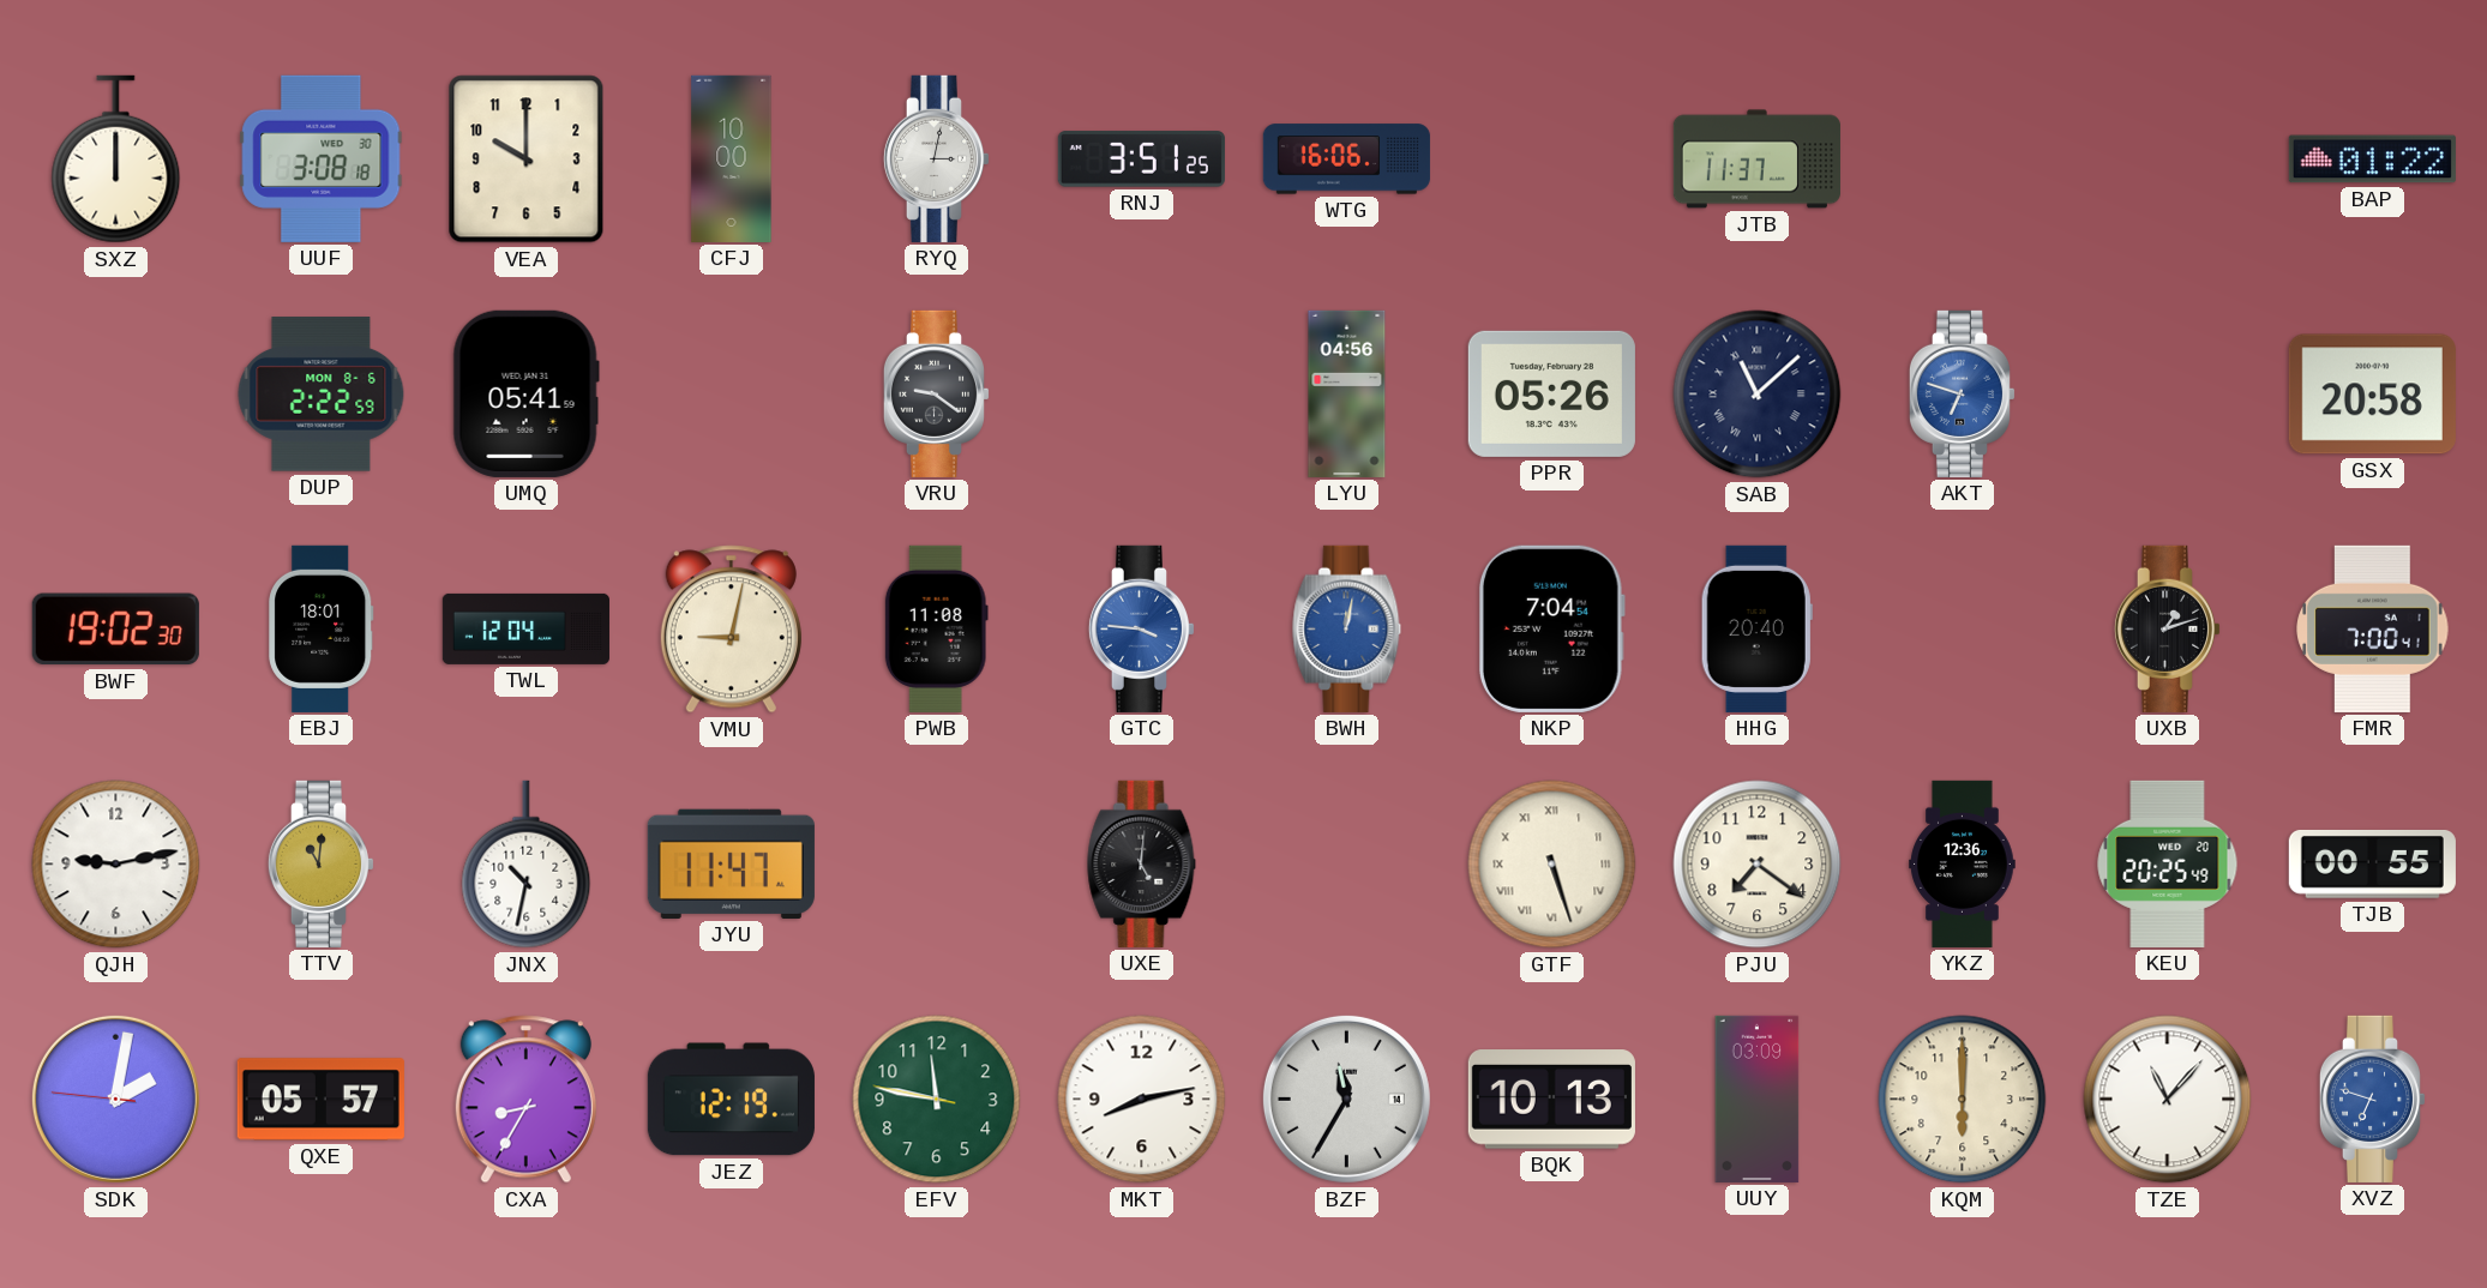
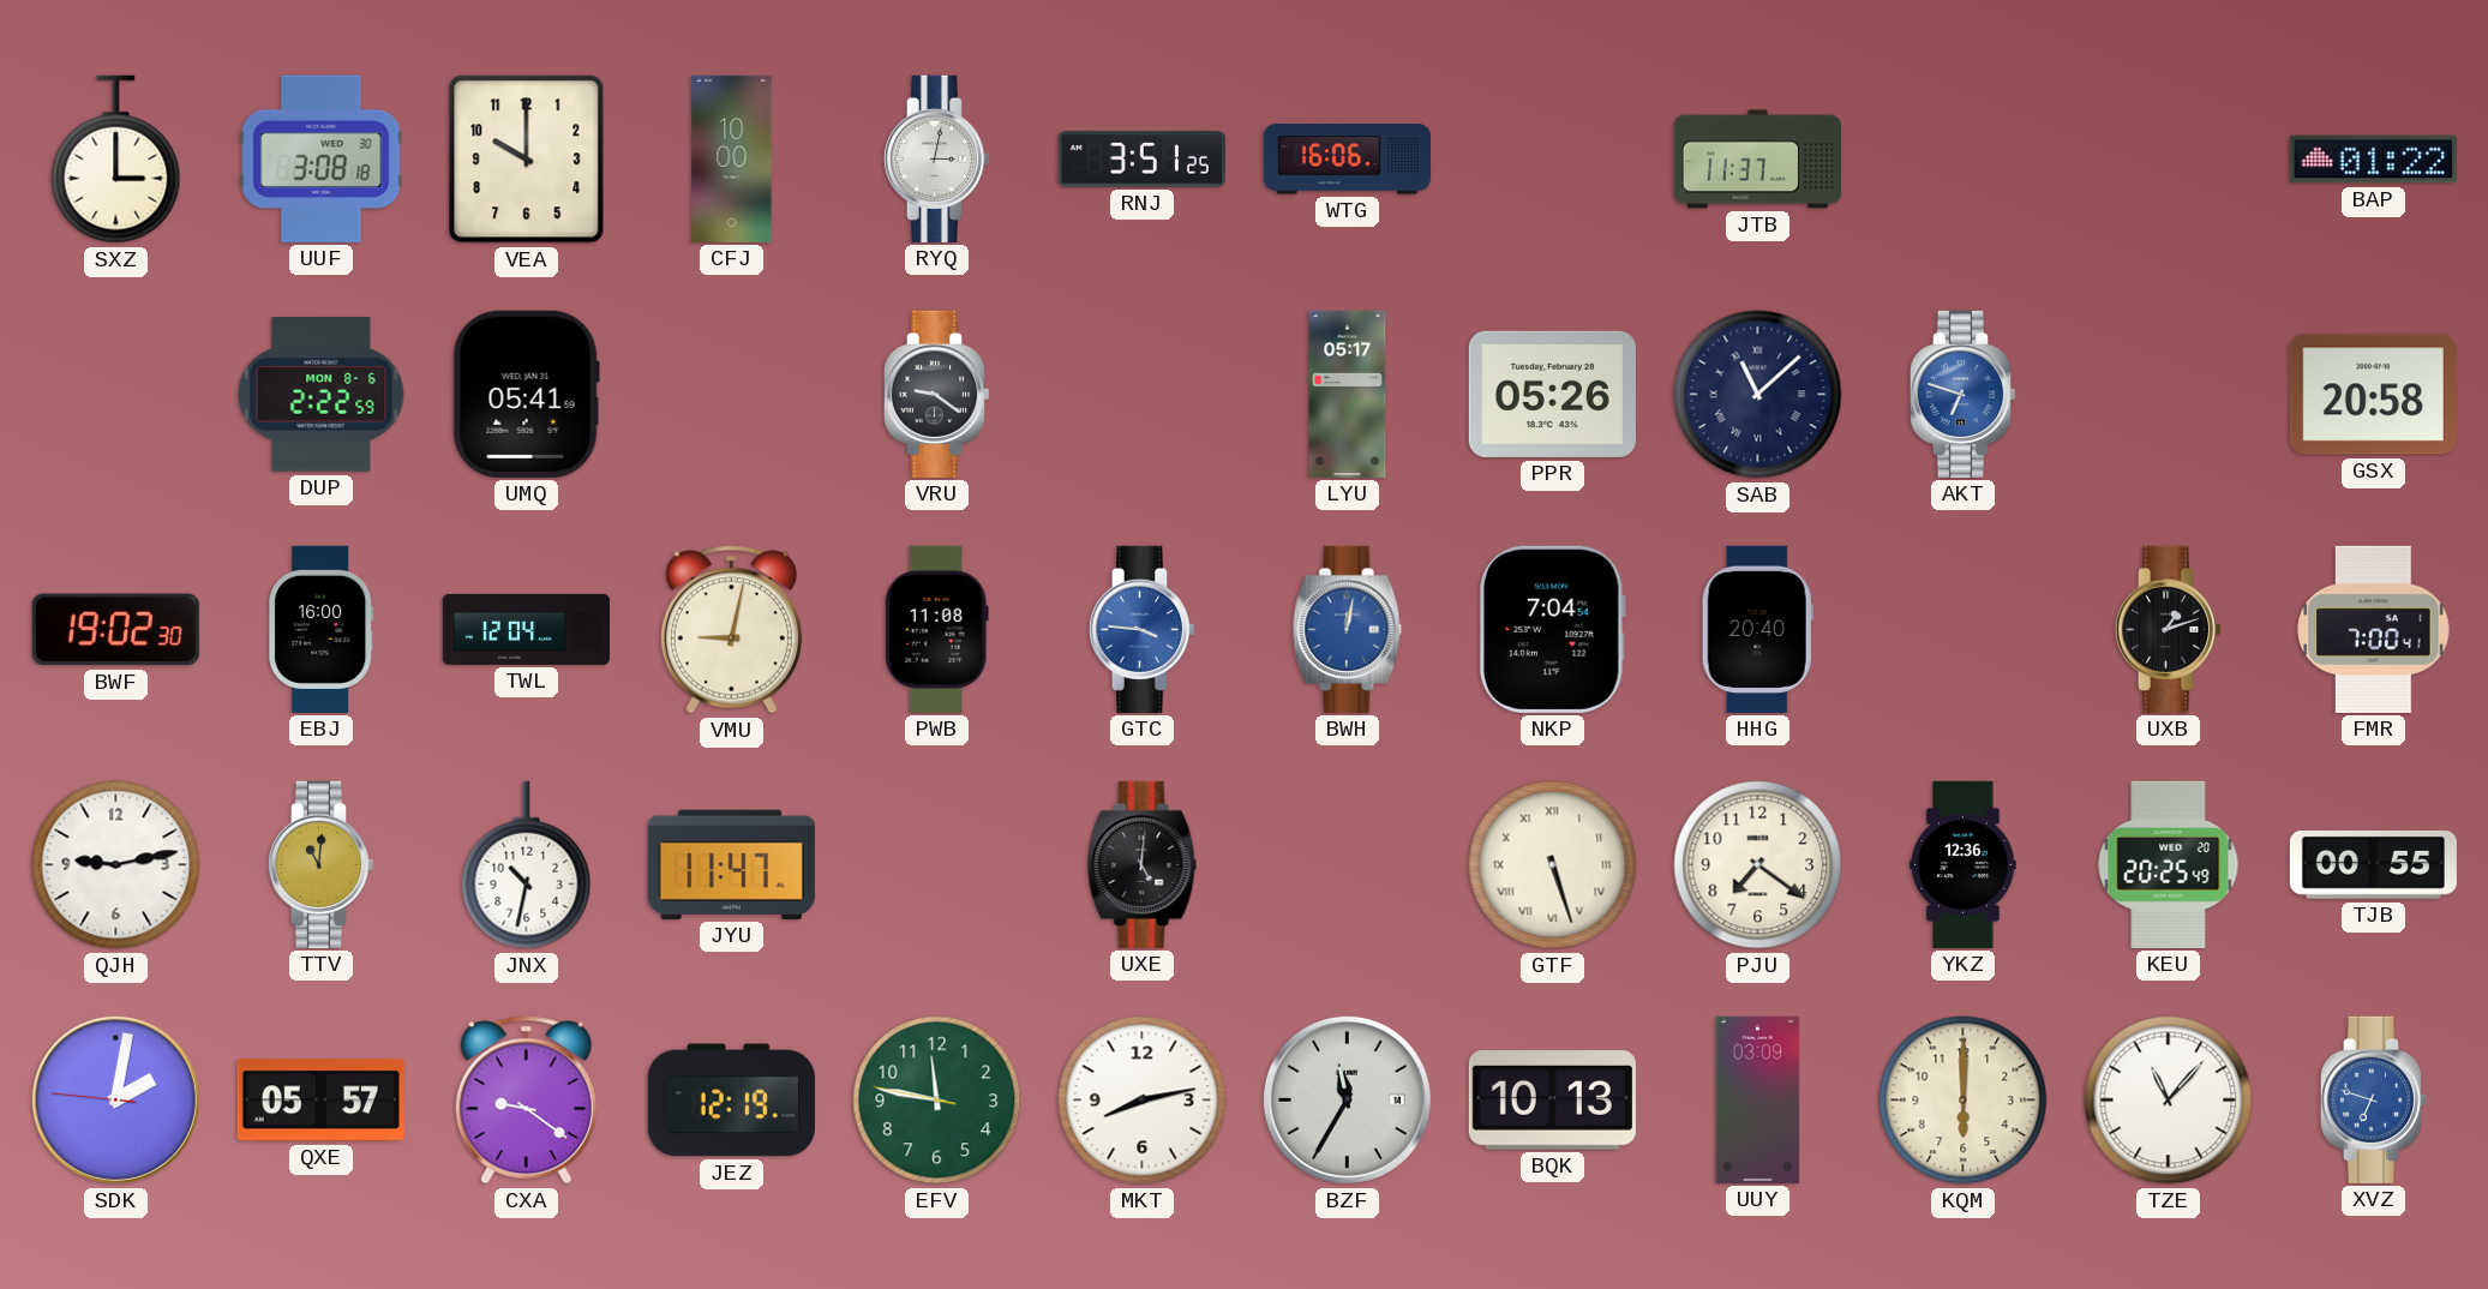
SXZ: 12:00 -> 3:00
LYU: 04:56 -> 05:17
EBJ: 18:01 -> 16:00
CXA: 8:35 -> 9:21
